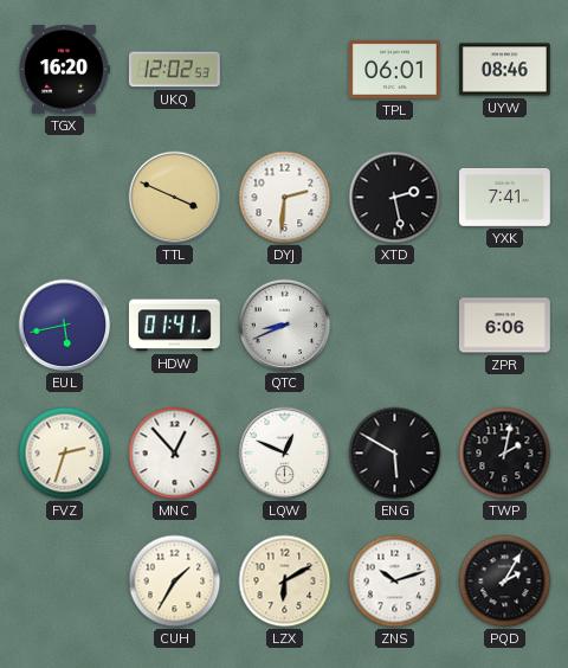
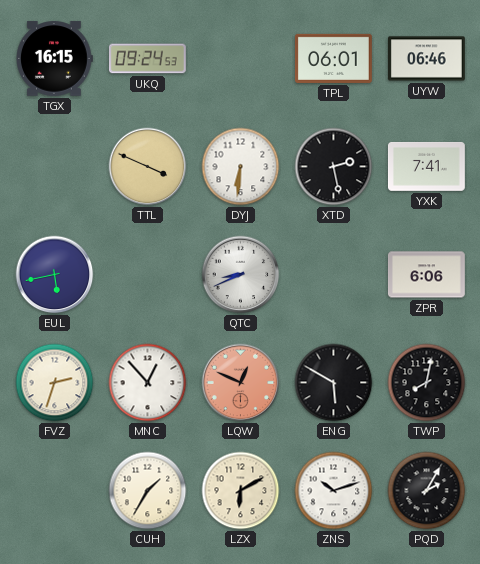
TGX: 16:20 -> 16:15
UKQ: 12:02 -> 09:24
UYW: 08:46 -> 06:46
DYJ: 2:31 -> 6:31
HDW: 01:41 -> none
LQW dial: white -> salmon
TWP: 2:02 -> 8:02
